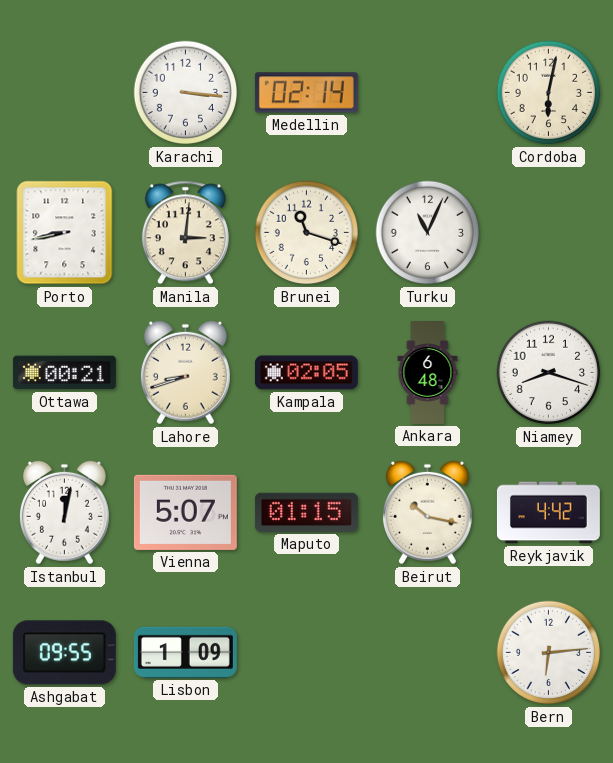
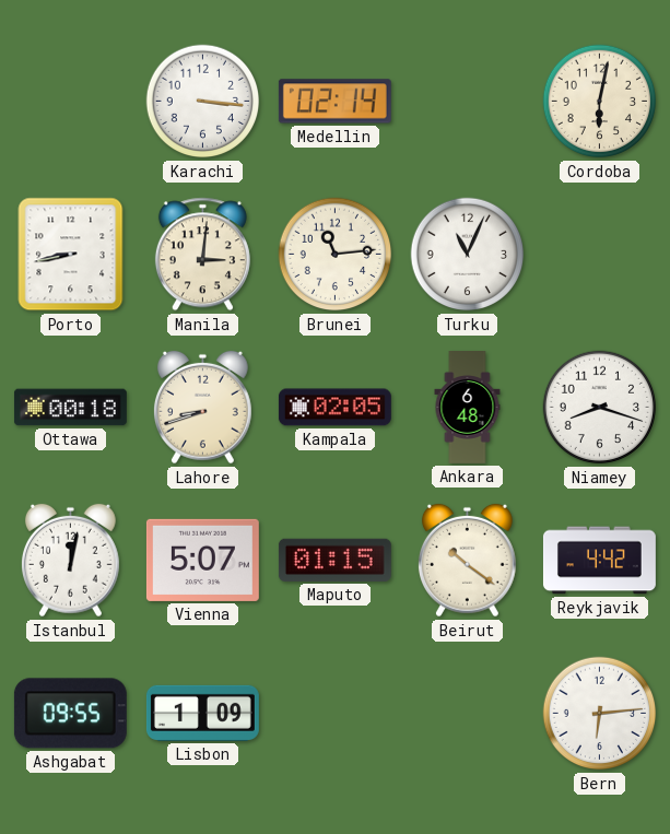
Brunei: 11:18 -> 11:14
Ottawa: 00:21 -> 00:18
Beirut: 10:17 -> 10:21
